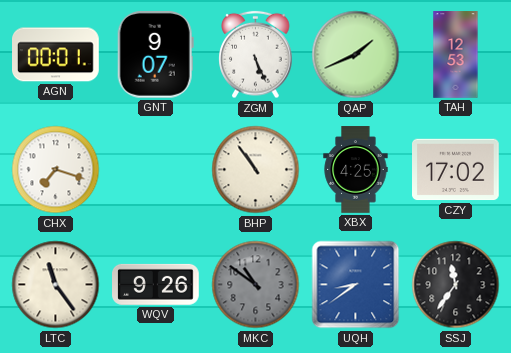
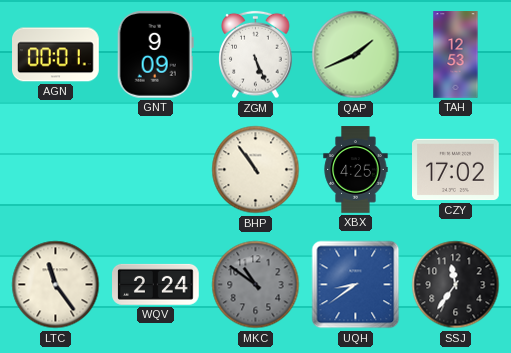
GNT: 9:07 -> 9:09
CHX: 7:18 -> none
WQV: 9:26 -> 2:24
